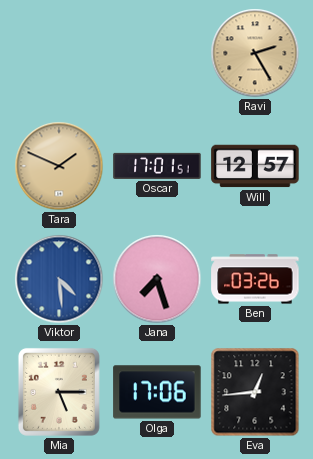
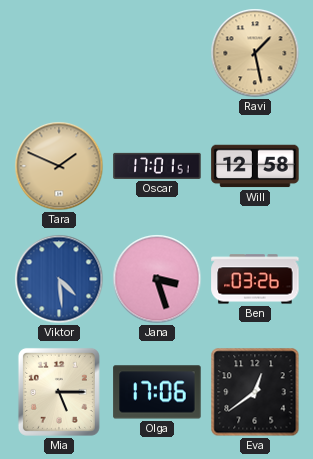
Ravi: 2:25 -> 1:28
Will: 12:57 -> 12:58
Jana: 7:27 -> 3:27
Eva: 12:44 -> 12:39
